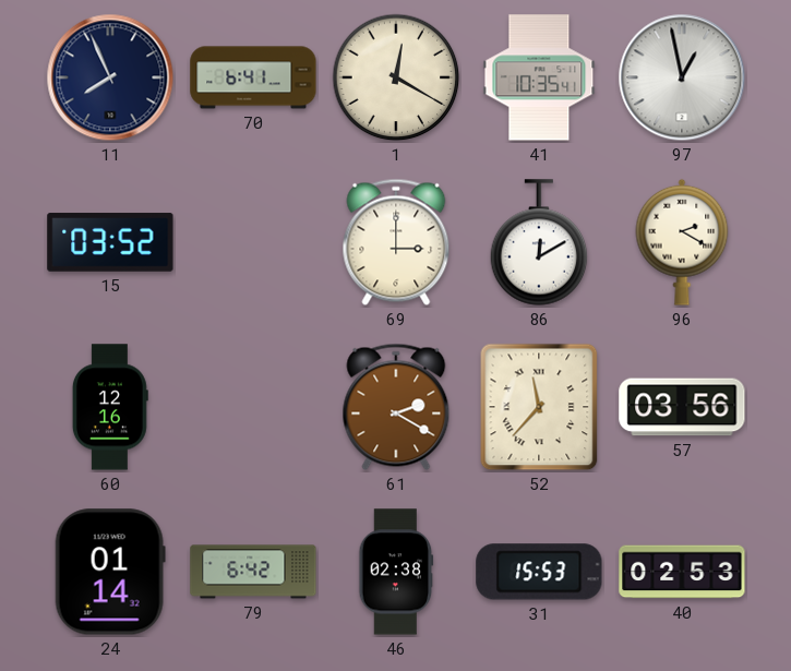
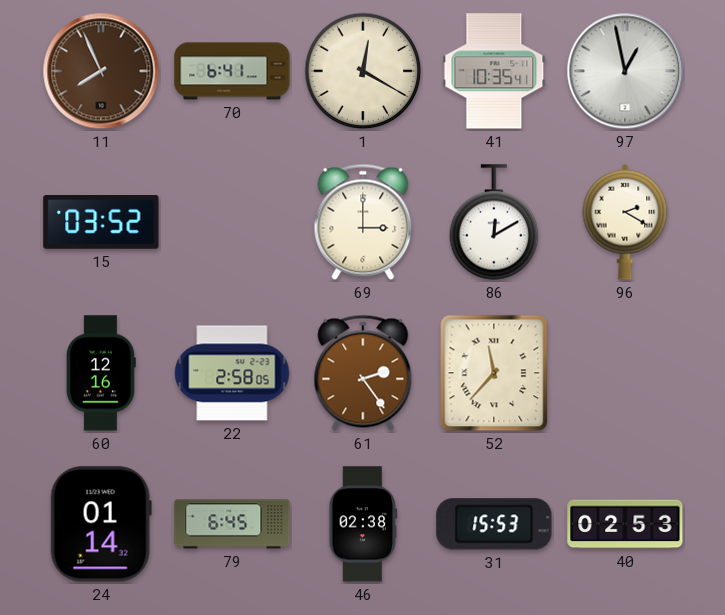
11 dial: navy -> brown
22: none -> 2:58
61: 2:20 -> 2:24
57: 03:56 -> none
79: 6:42 -> 6:45
